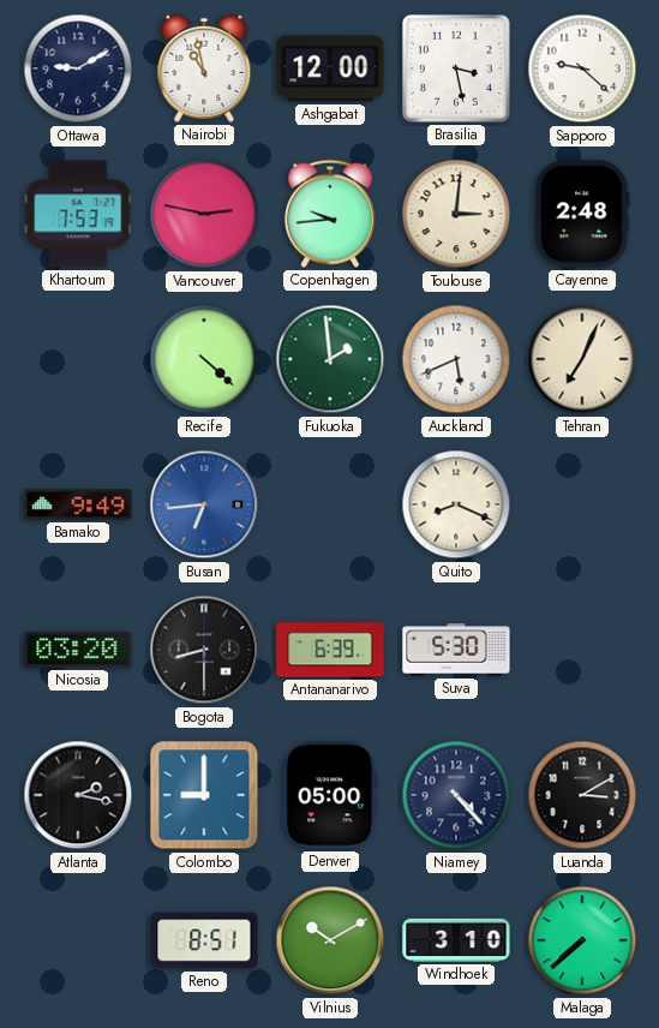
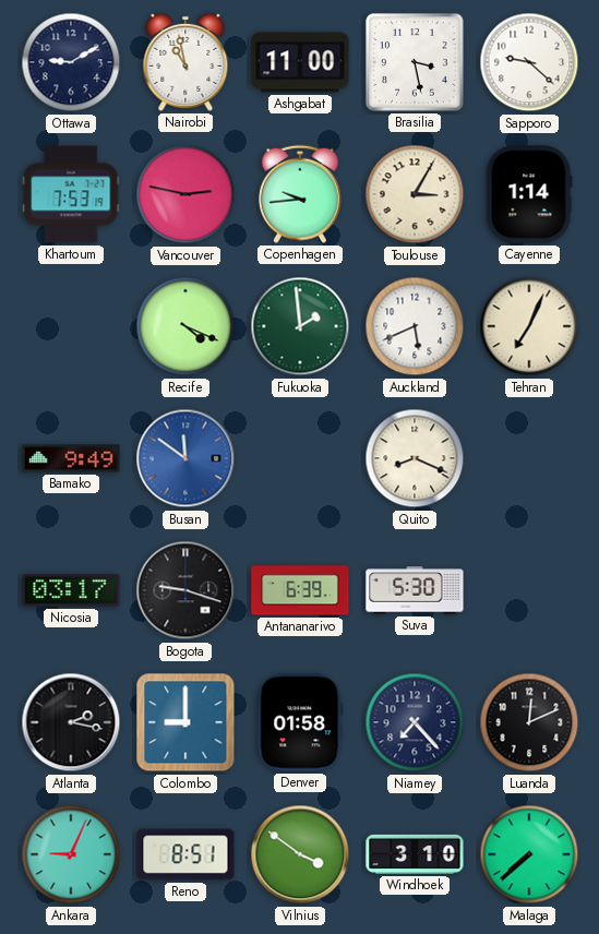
Ashgabat: 12:00 -> 11:00
Toulouse: 3:01 -> 3:05
Cayenne: 2:48 -> 1:14
Recife: 4:22 -> 4:19
Busan: 6:44 -> 11:51
Nicosia: 03:20 -> 03:17
Bogota: 8:30 -> 9:18
Denver: 05:00 -> 01:58
Niamey: 4:23 -> 7:23
Luanda: 3:10 -> 12:11
Ankara: none -> 9:04
Vilnius: 10:10 -> 3:51
